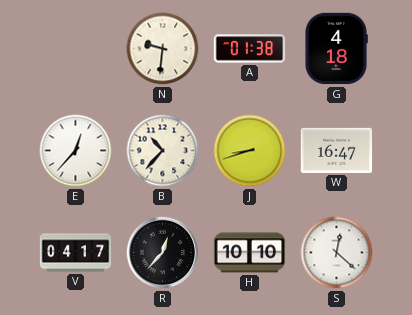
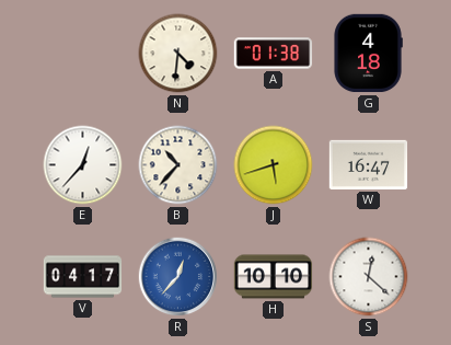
N: 9:31 -> 4:31
J: 8:42 -> 5:42
R dial: black -> blue
